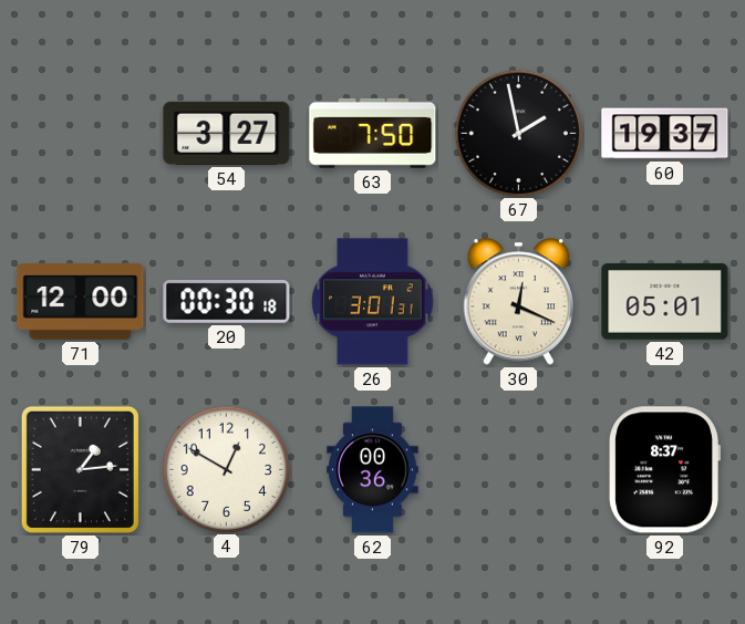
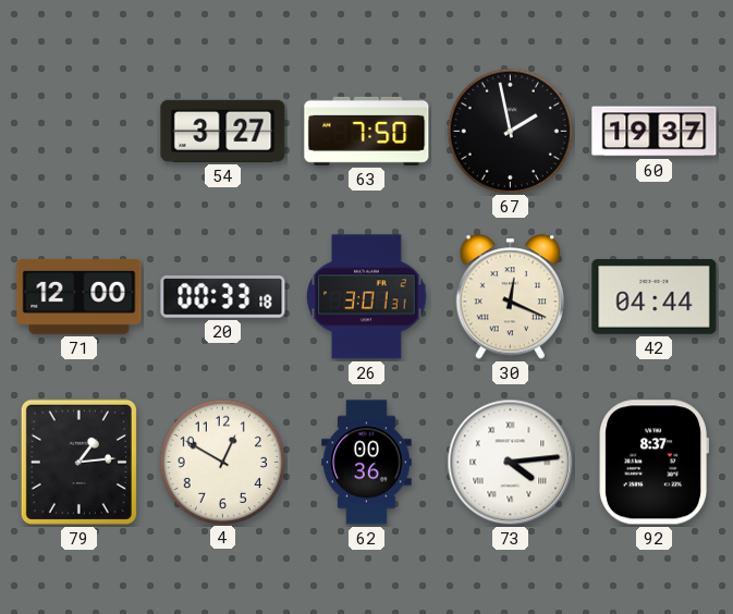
20: 00:30 -> 00:33
42: 05:01 -> 04:44
73: none -> 4:14
